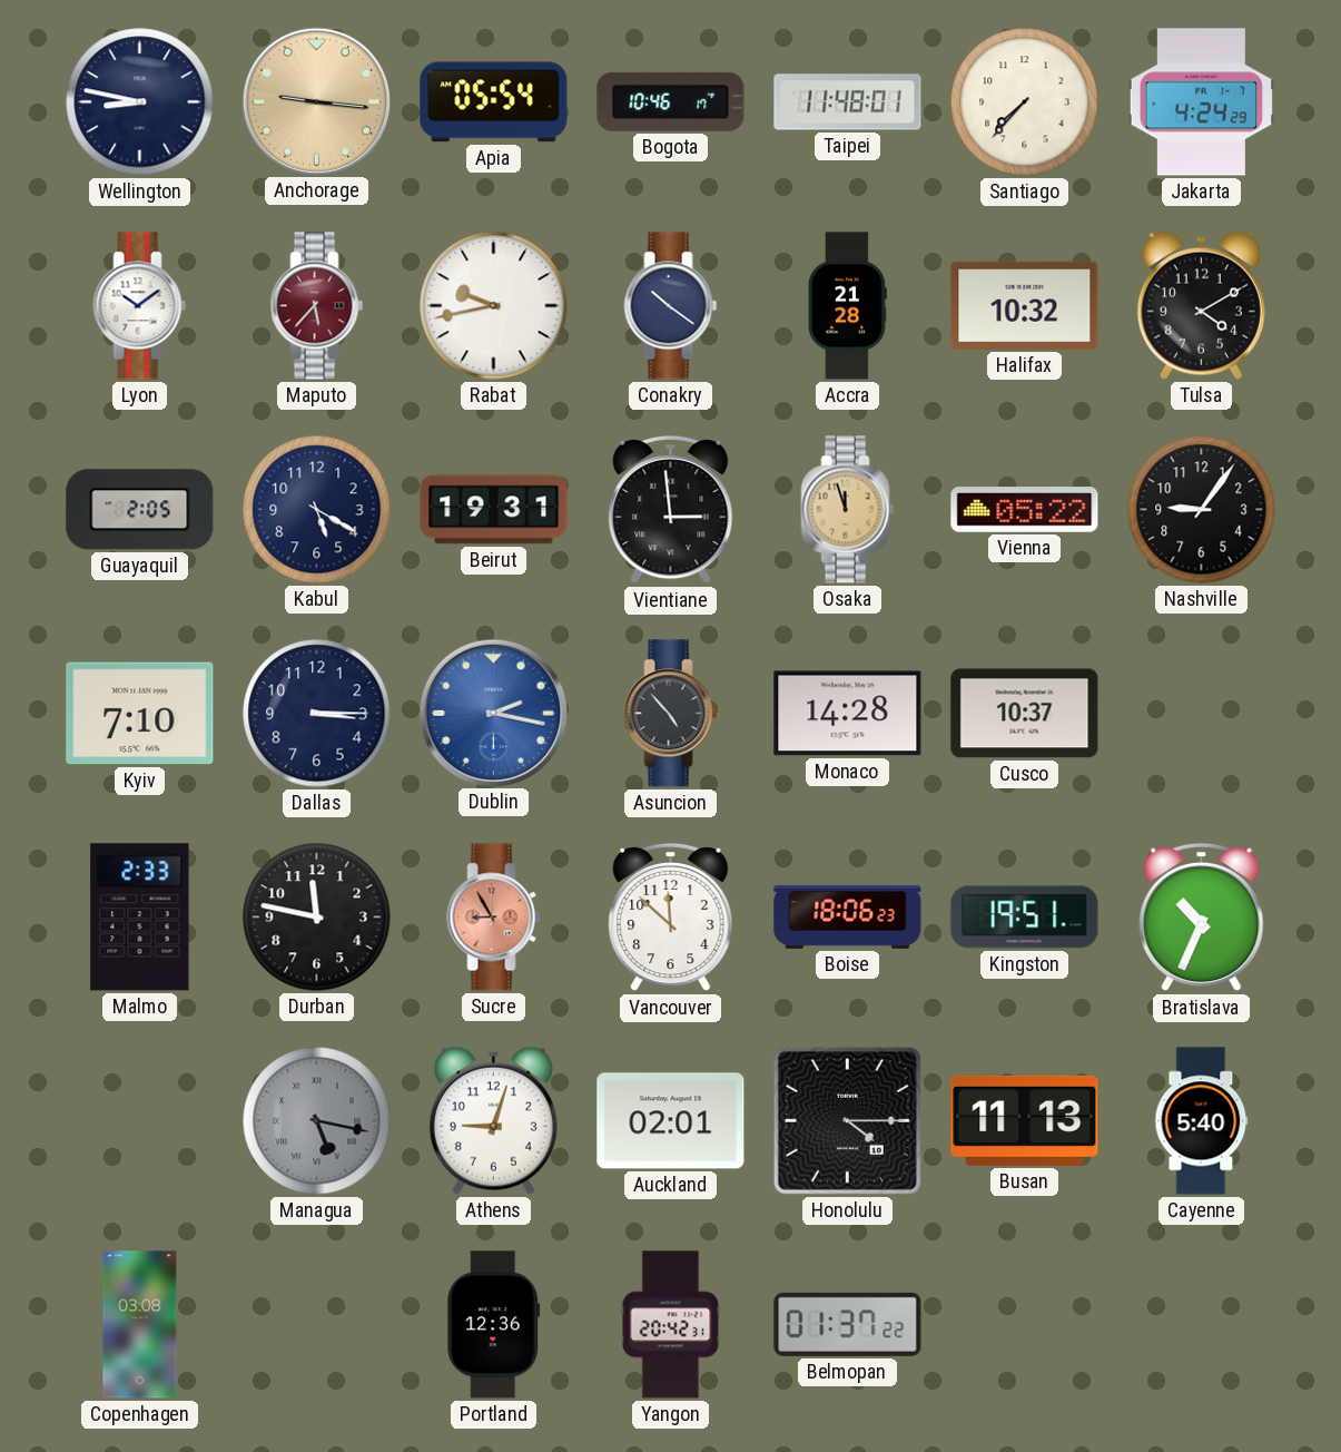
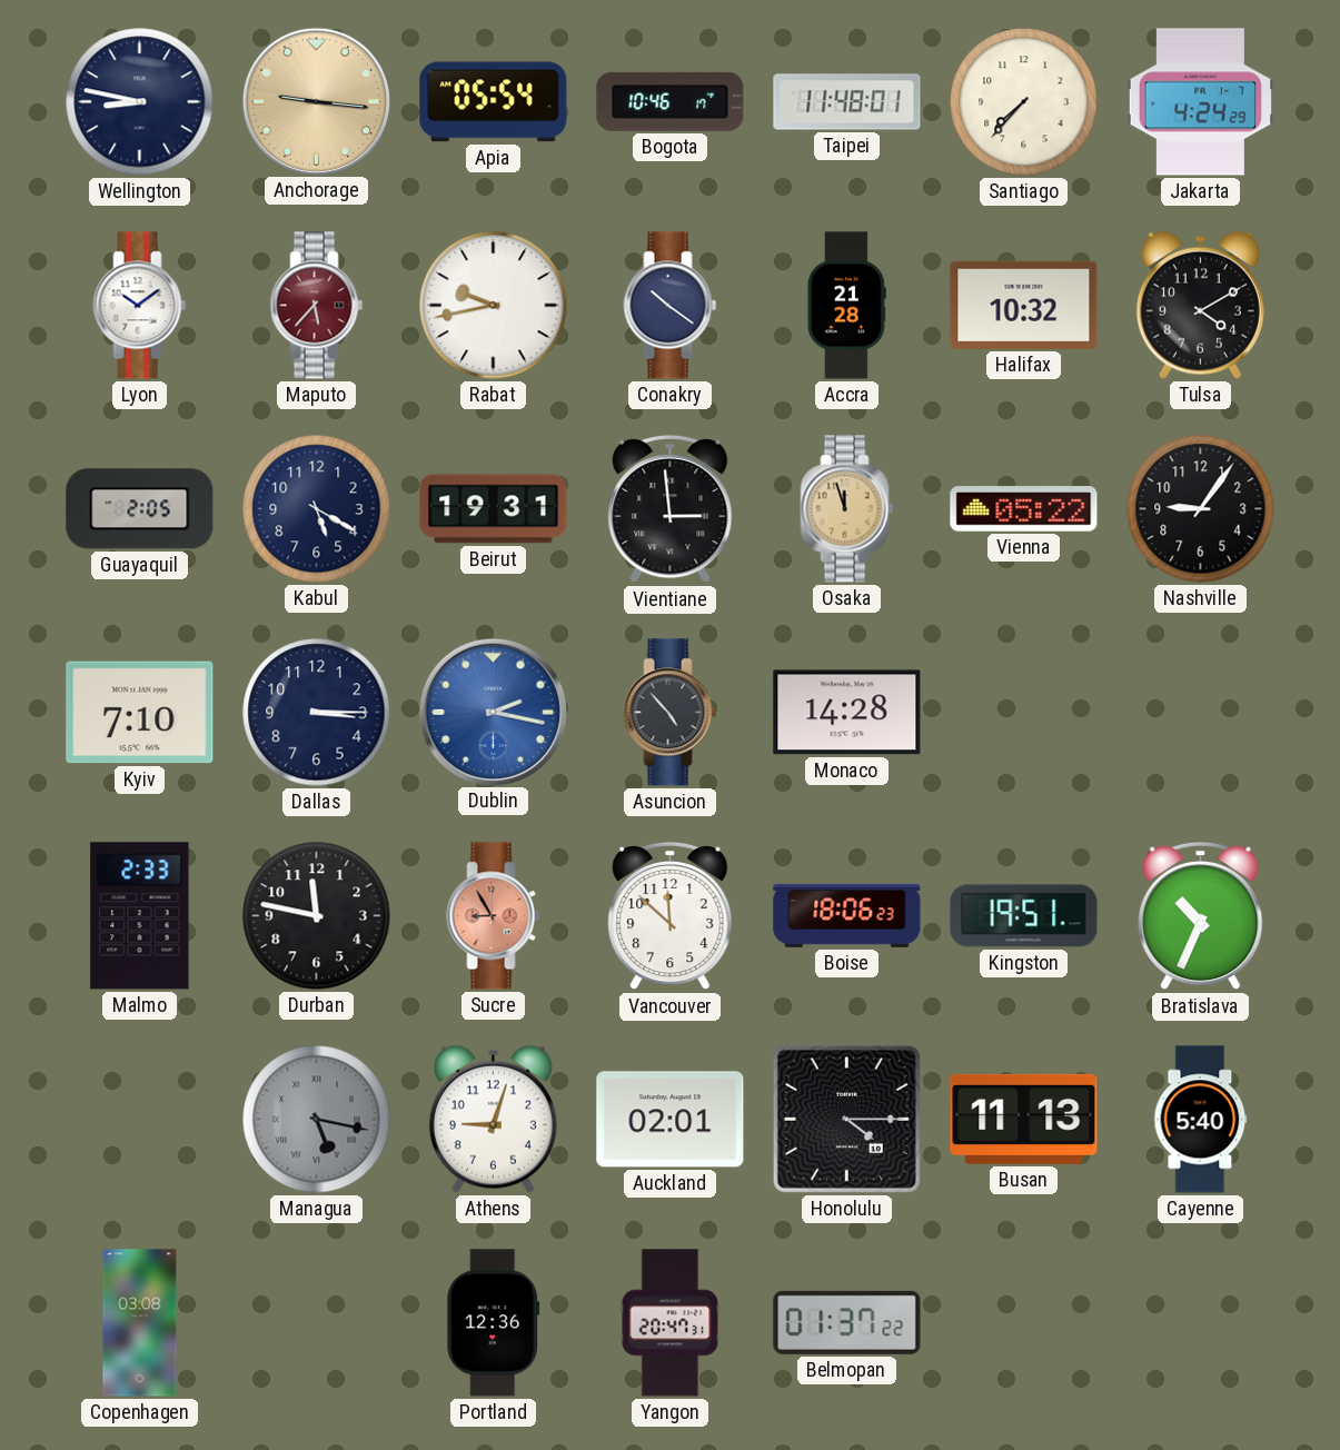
Cusco: 10:37 -> none
Yangon: 20:42 -> 20:47
